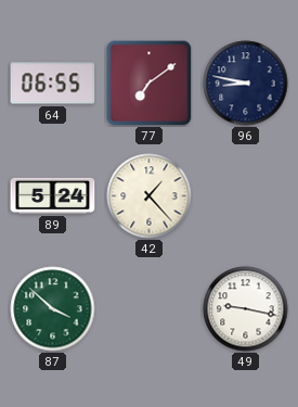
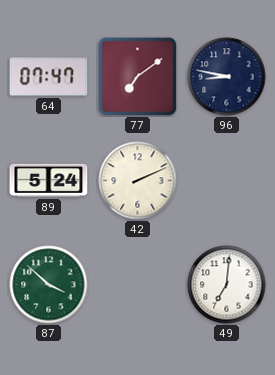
64: 06:55 -> 07:47
42: 1:23 -> 2:11
49: 9:17 -> 7:01
